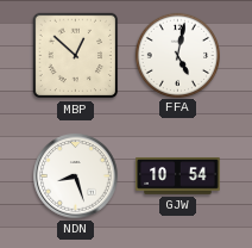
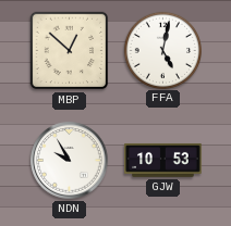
NDN: 8:27 -> 9:55
GJW: 10:54 -> 10:53
